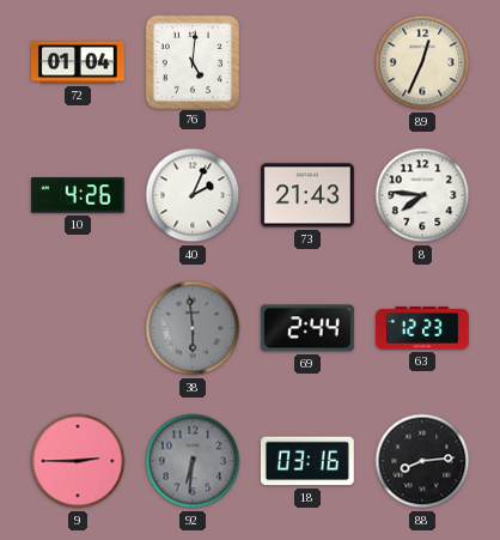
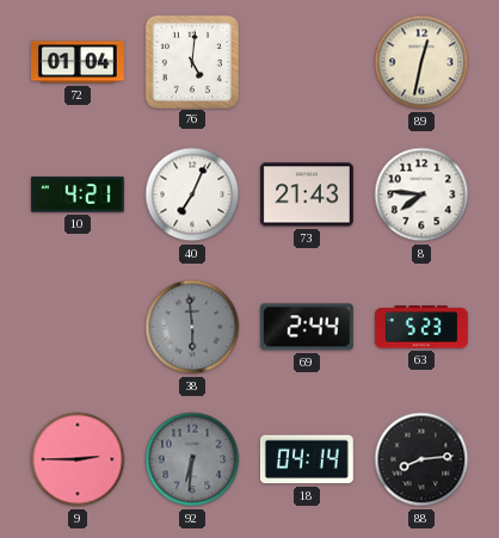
89: 12:34 -> 12:32
10: 4:26 -> 4:21
40: 2:04 -> 7:04
63: 12:23 -> 5:23
18: 03:16 -> 04:14
